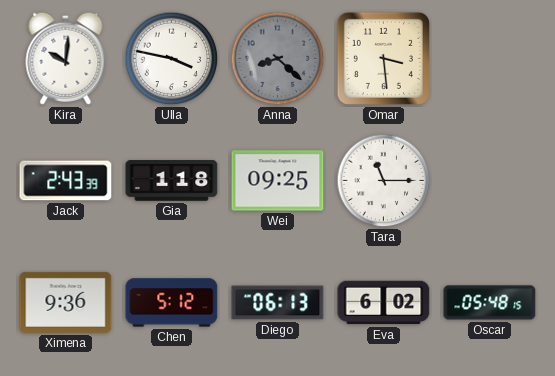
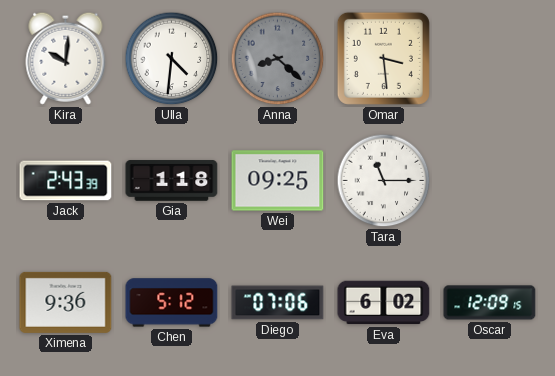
Ulla: 3:47 -> 4:31
Diego: 06:13 -> 07:06
Oscar: 05:48 -> 12:09
